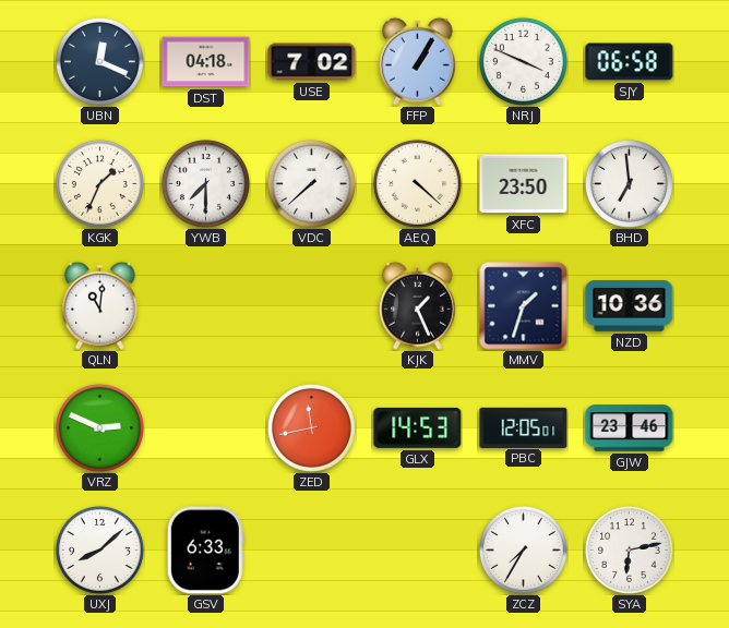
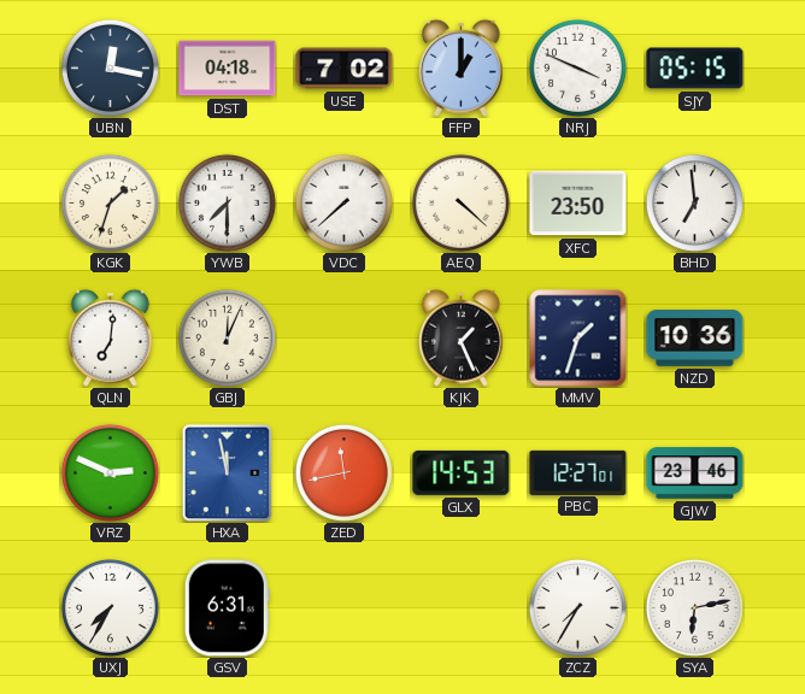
UBN: 12:19 -> 12:17
FFP: 1:05 -> 1:00
SJY: 06:58 -> 05:15
KGK: 1:34 -> 1:33
QLN: 11:01 -> 7:01
GBJ: none -> 12:04
HXA: none -> 11:58
PBC: 12:05 -> 12:27
UXJ: 8:08 -> 7:35
GSV: 6:33 -> 6:31
